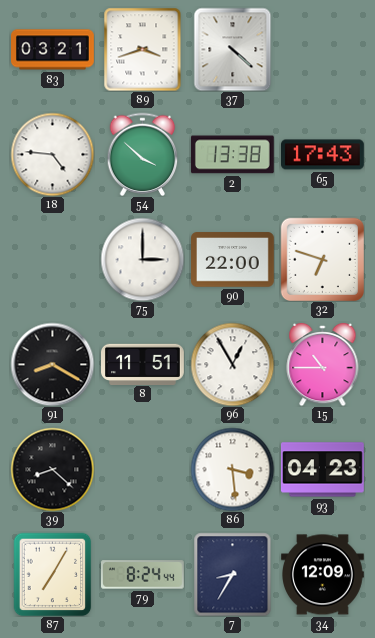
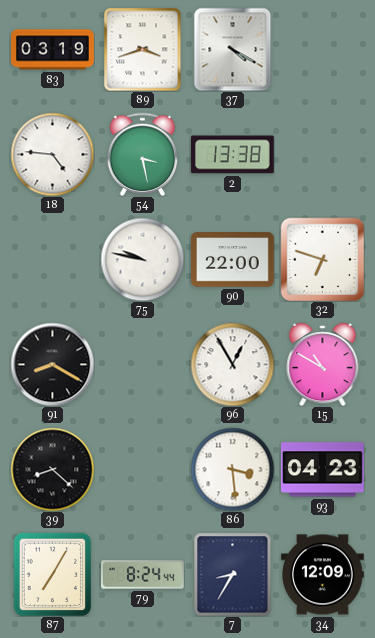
83: 03:21 -> 03:19
37: 4:22 -> 4:20
54: 3:52 -> 3:28
65: 17:43 -> none
75: 3:00 -> 9:47
8: 11:51 -> none
15: 10:45 -> 10:50
